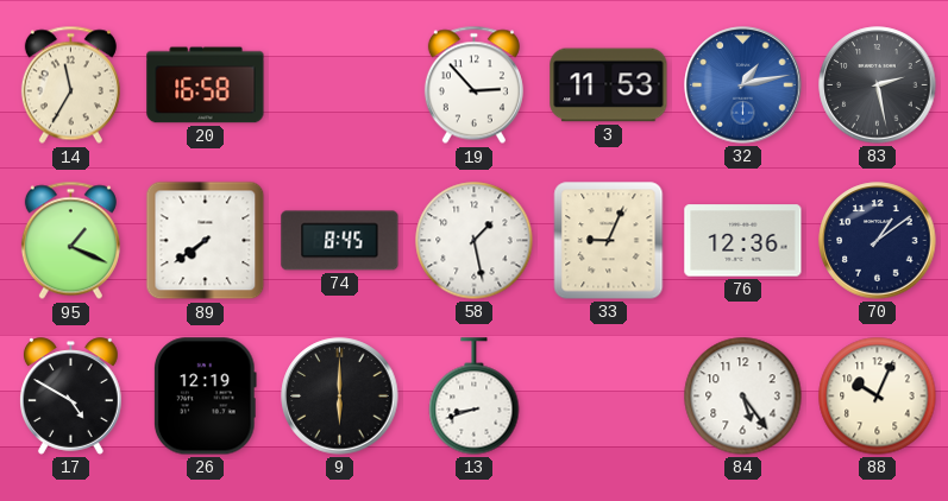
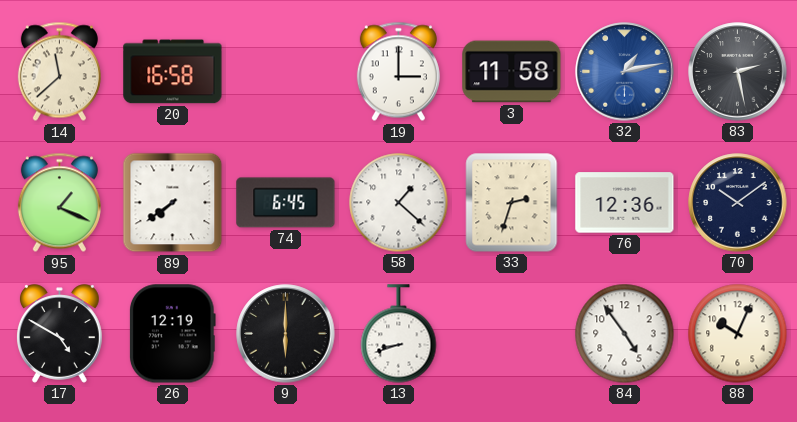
14: 11:35 -> 11:38
19: 2:53 -> 3:00
3: 11:53 -> 11:58
74: 8:45 -> 6:45
58: 1:28 -> 1:22
33: 9:04 -> 2:33
70: 1:09 -> 10:09
84: 5:24 -> 4:54
